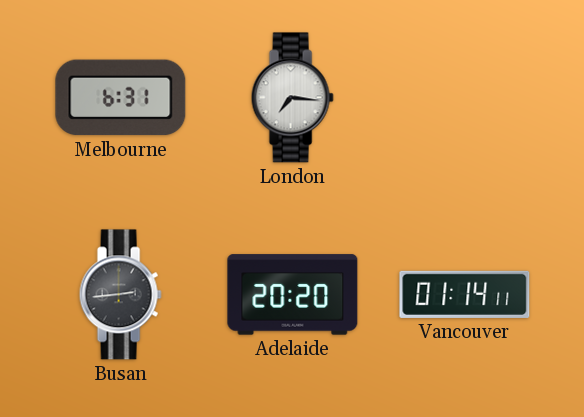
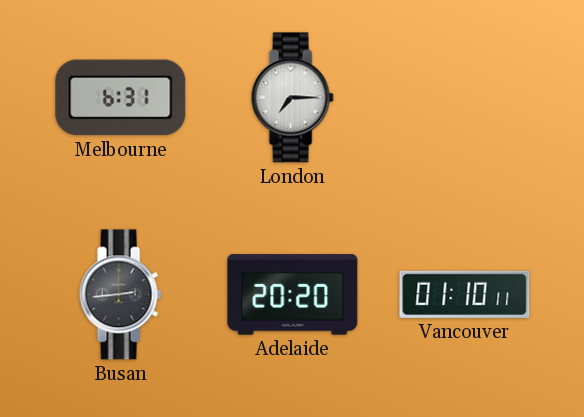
London: 7:16 -> 7:15
Vancouver: 01:14 -> 01:10
